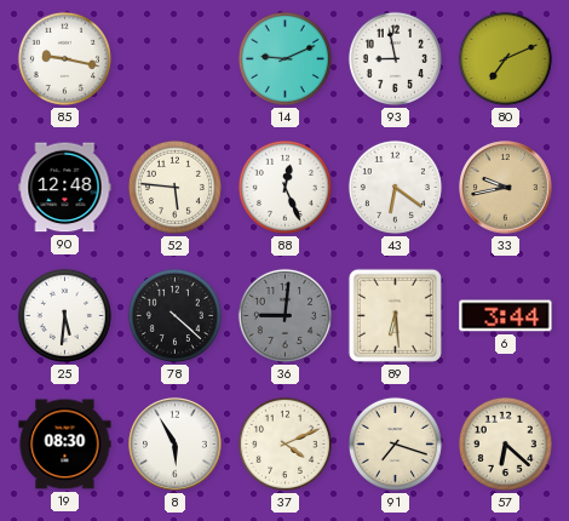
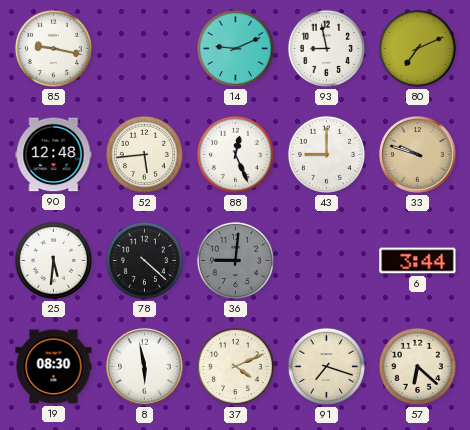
52: 5:46 -> 5:44
43: 6:21 -> 9:00
33: 9:43 -> 9:48
89: 6:29 -> none
8: 5:55 -> 5:58
